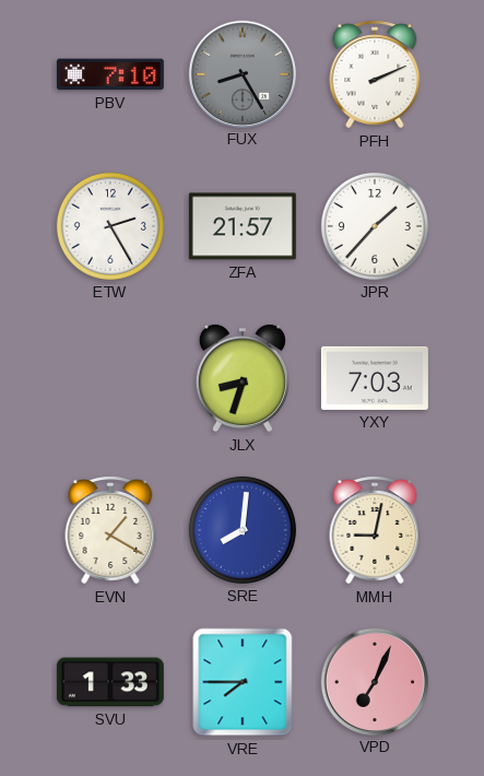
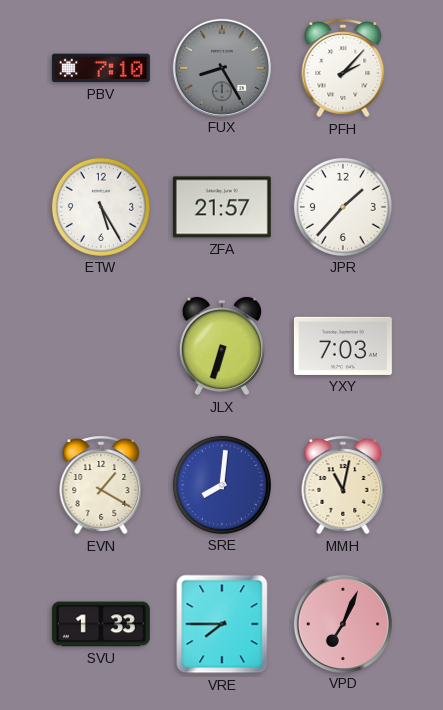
PFH: 2:11 -> 2:07
ETW: 2:25 -> 5:25
JLX: 8:33 -> 6:33
MMH: 9:02 -> 11:02
